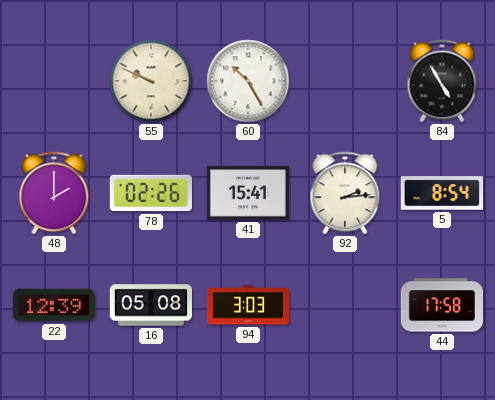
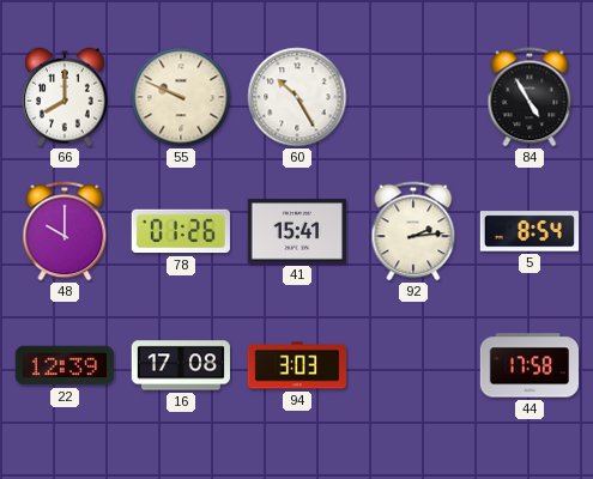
66: none -> 8:00
48: 2:00 -> 10:00
78: 02:26 -> 01:26
16: 05:08 -> 17:08
